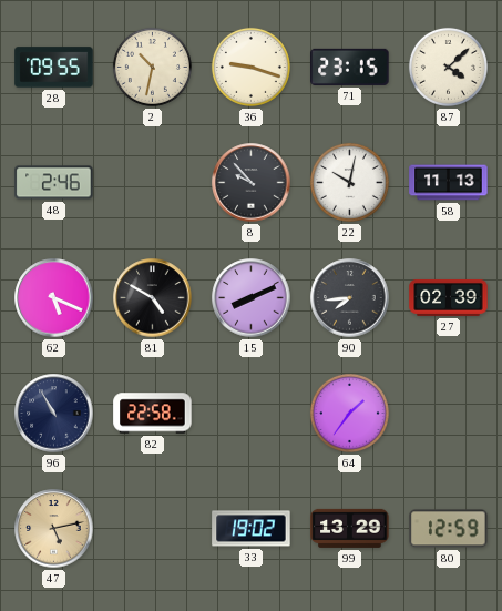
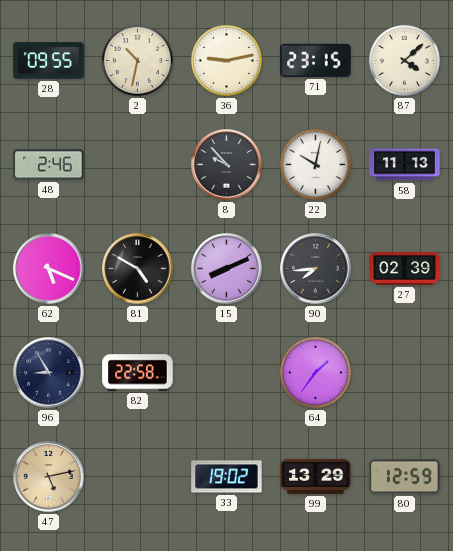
36: 9:18 -> 9:13
96: 10:55 -> 8:55
